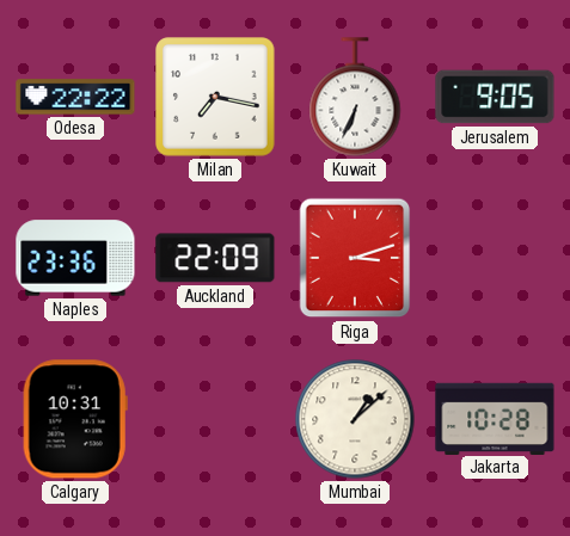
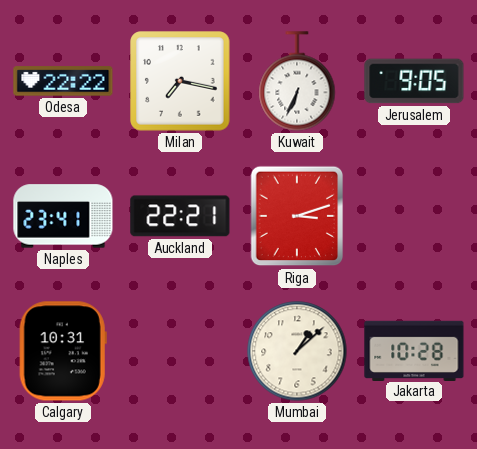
Naples: 23:36 -> 23:41
Auckland: 22:09 -> 22:21
